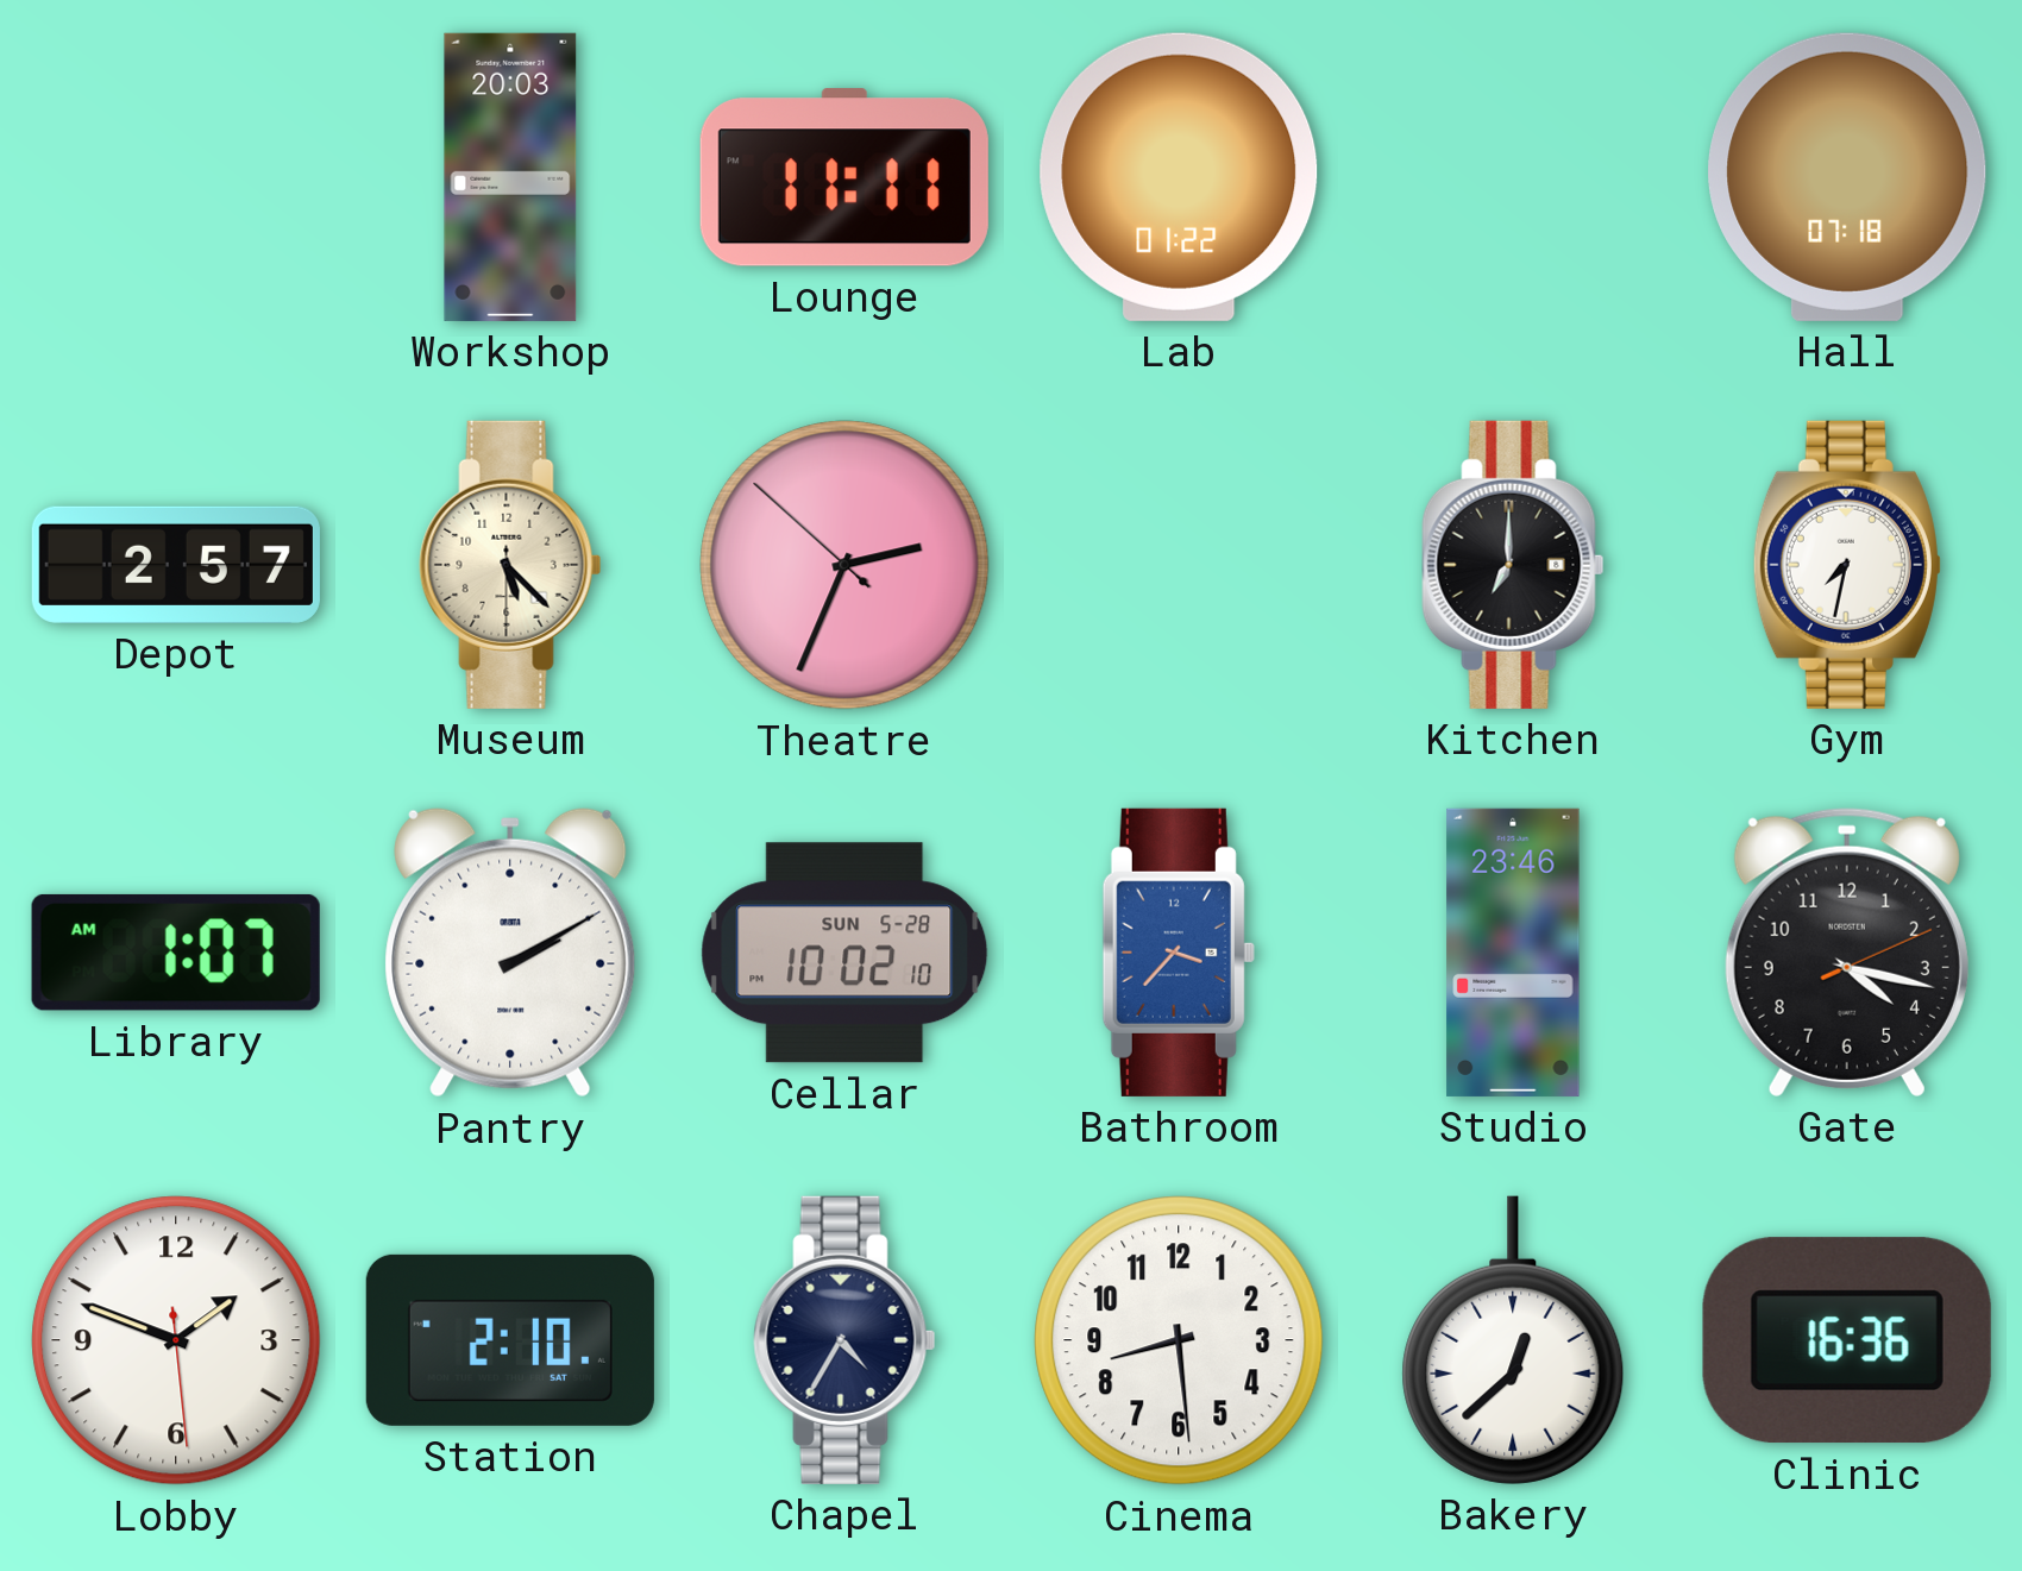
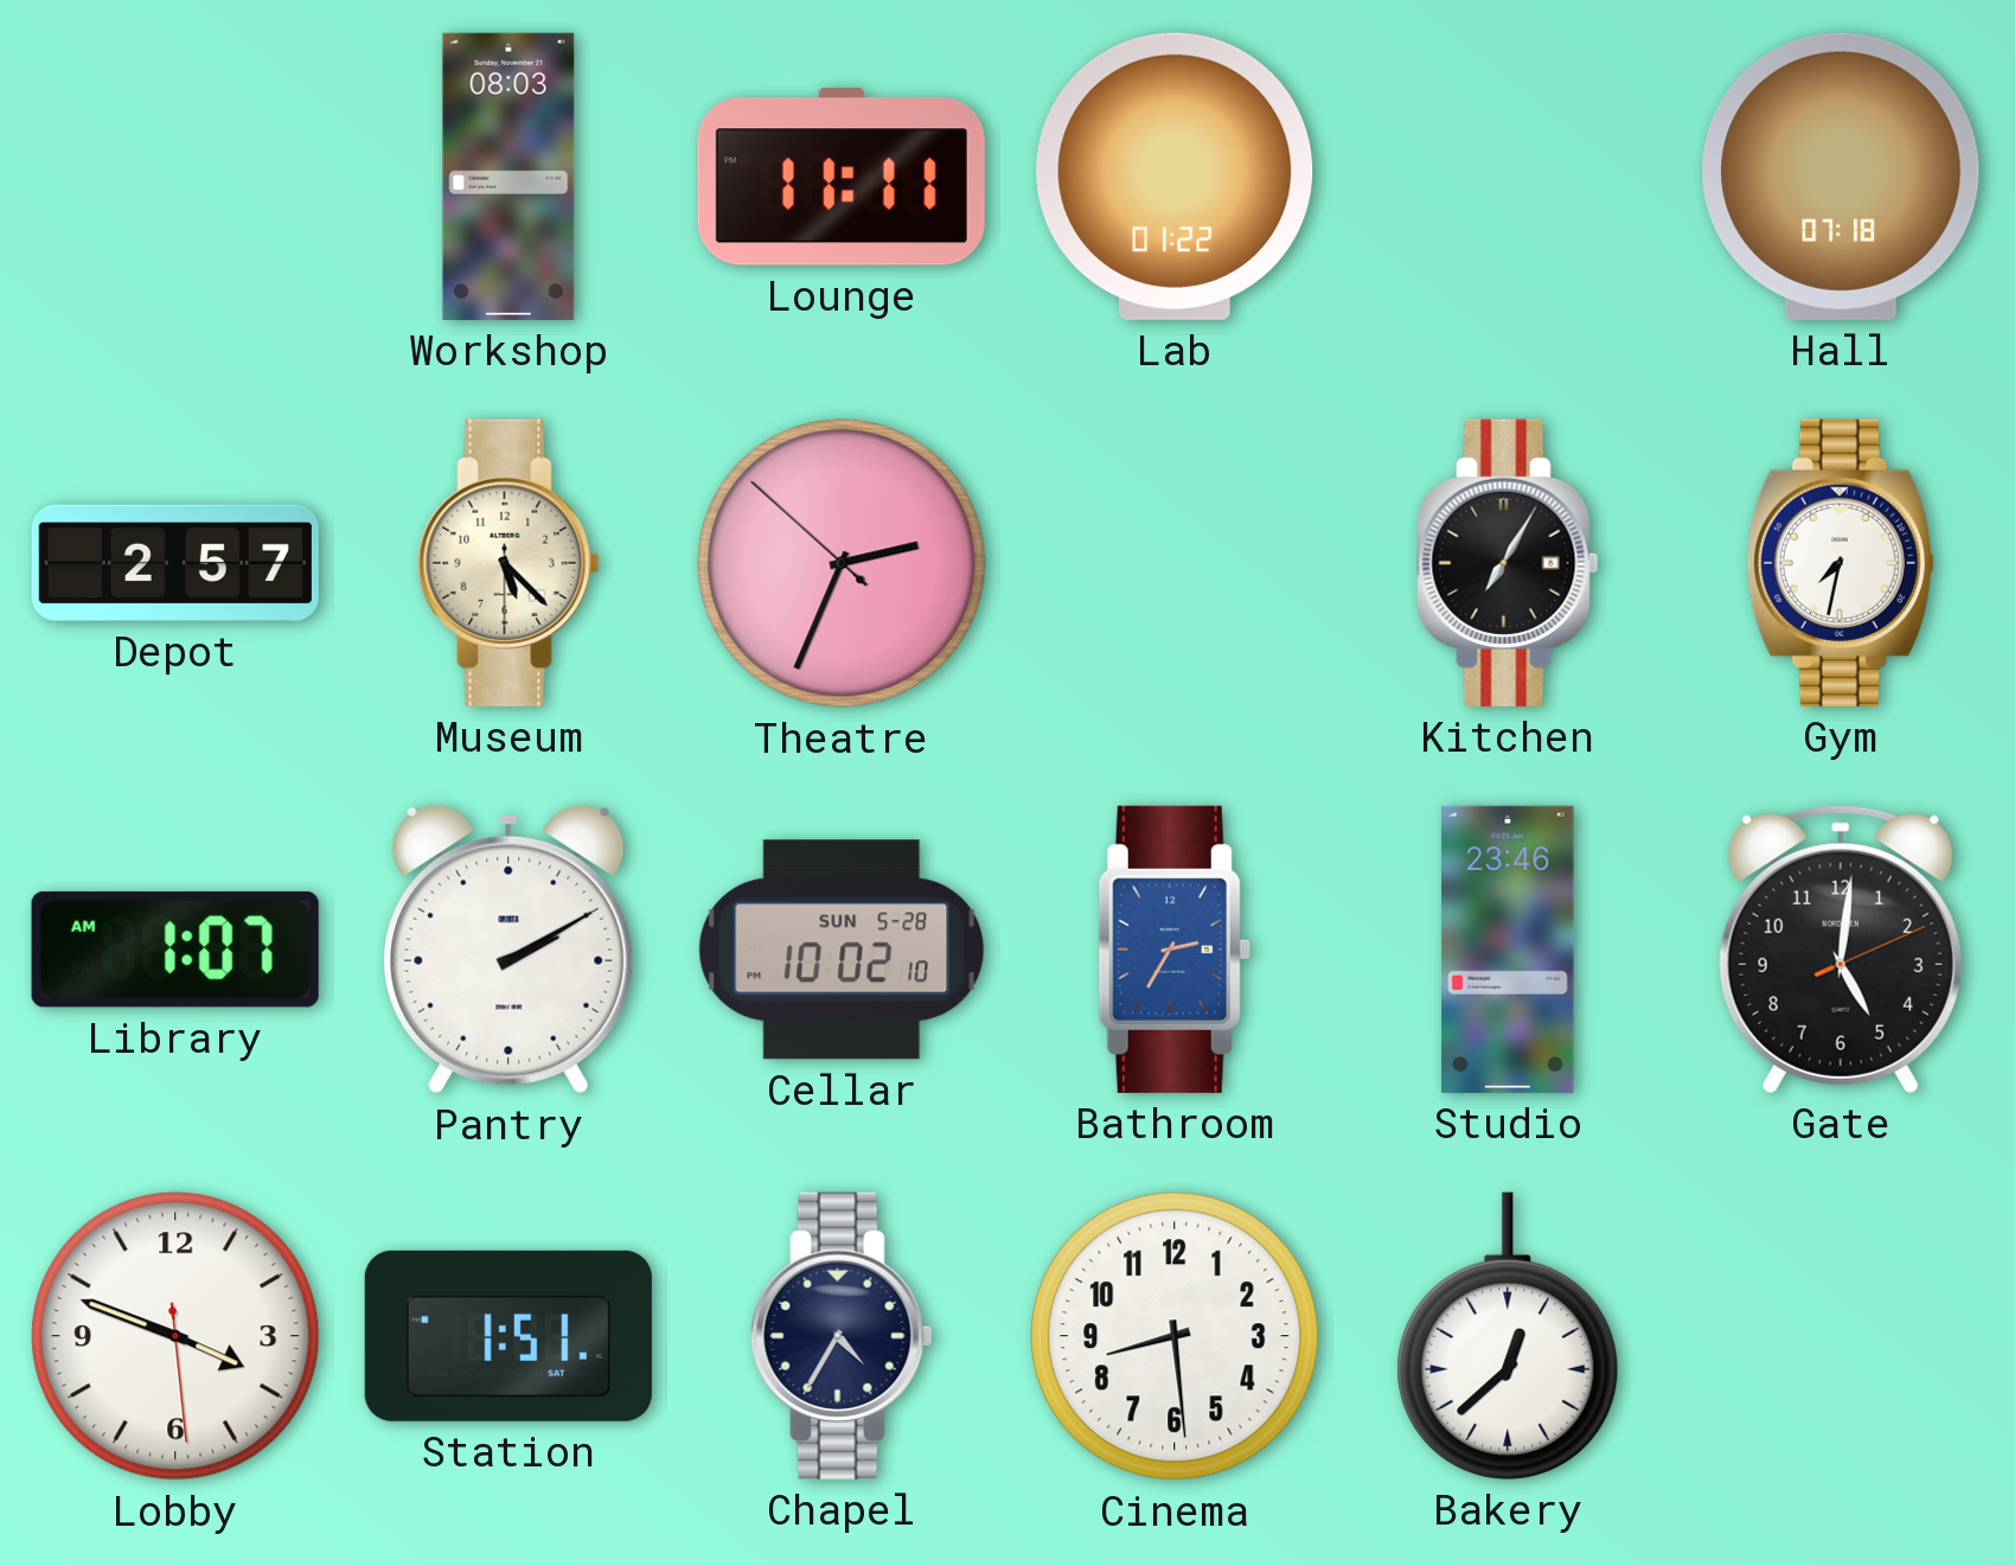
Workshop: 20:03 -> 08:03
Kitchen: 7:00 -> 7:05
Bathroom: 3:37 -> 2:35
Gate: 4:17 -> 5:01
Lobby: 1:48 -> 3:48
Station: 2:10 -> 1:51
Clinic: 16:36 -> none
